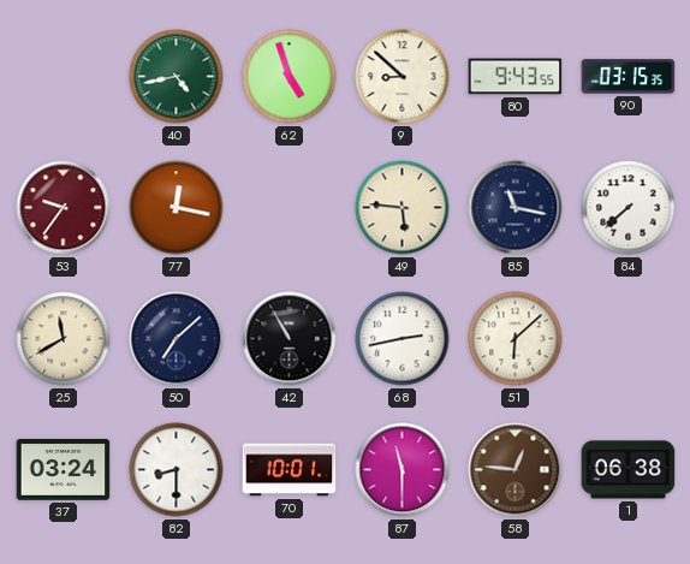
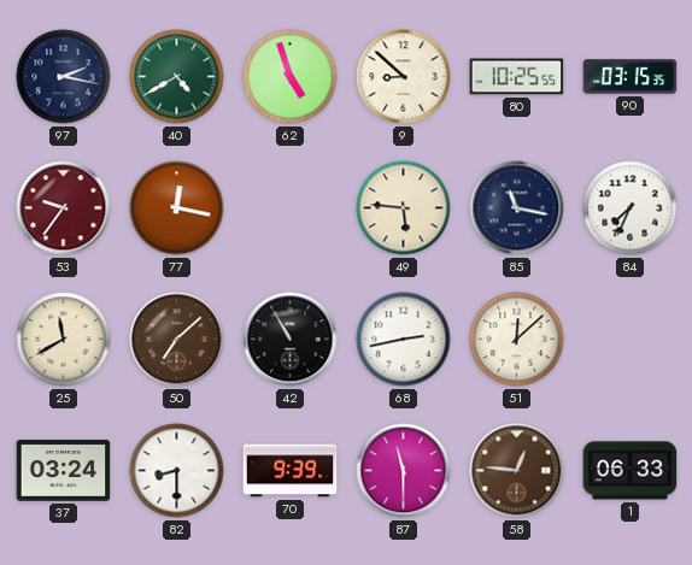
97: none -> 2:17
40: 4:43 -> 4:40
80: 9:43 -> 10:25
84: 7:38 -> 7:34
50 dial: navy -> brown
51: 6:08 -> 12:08
70: 10:01 -> 9:39
1: 06:38 -> 06:33
